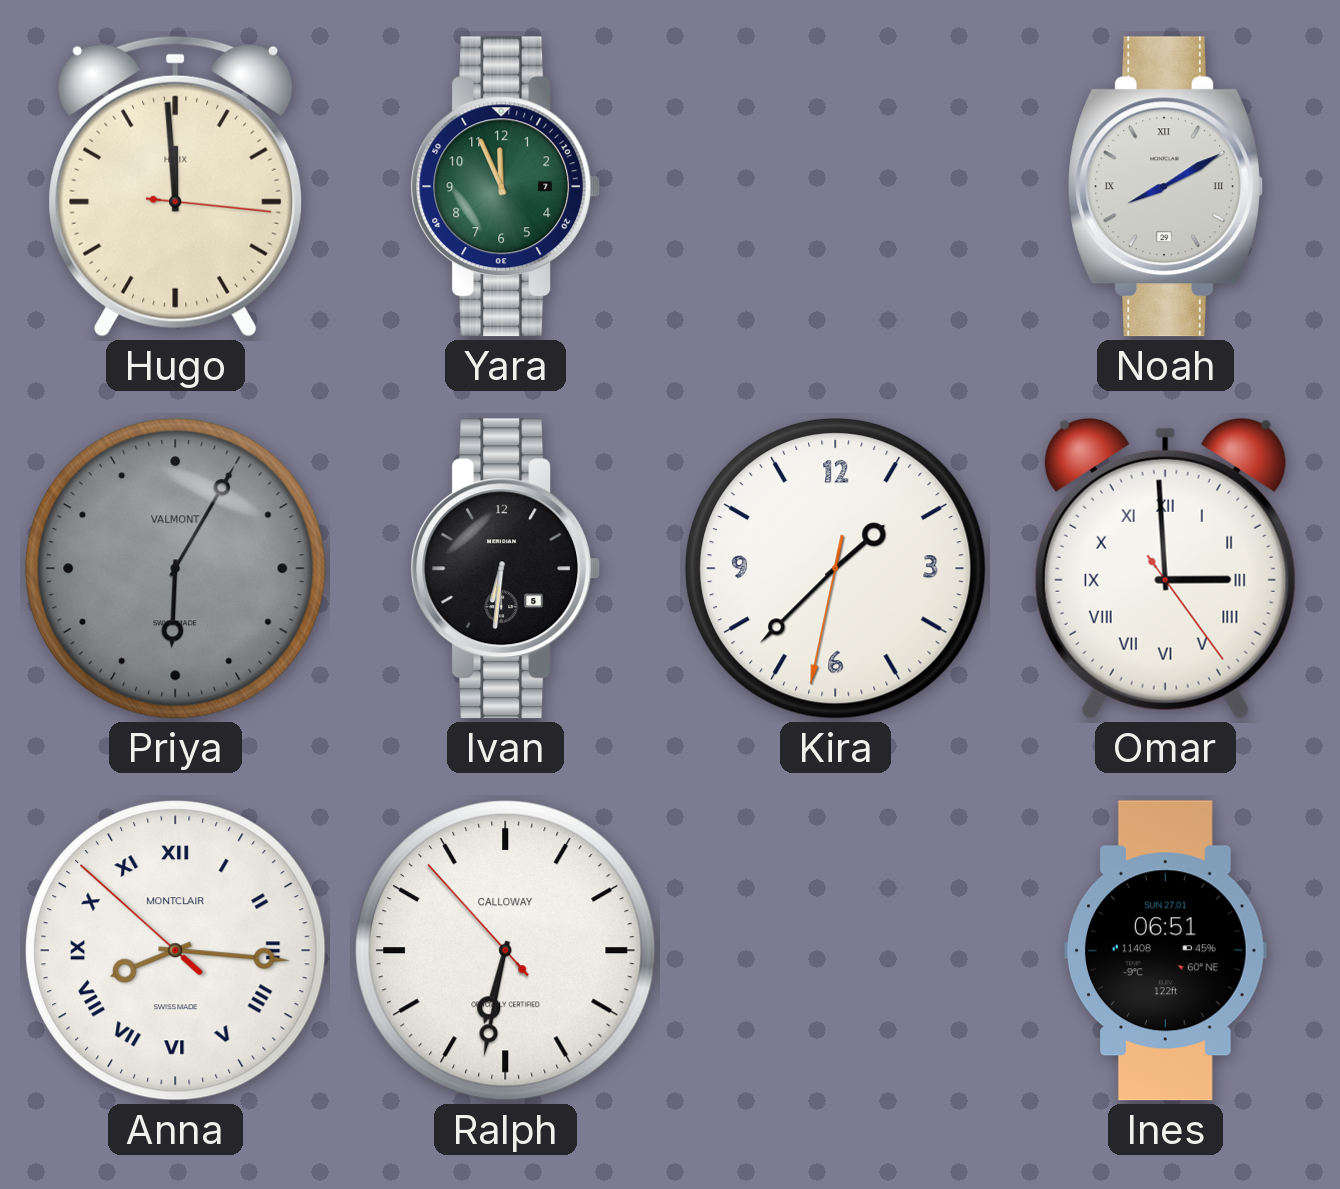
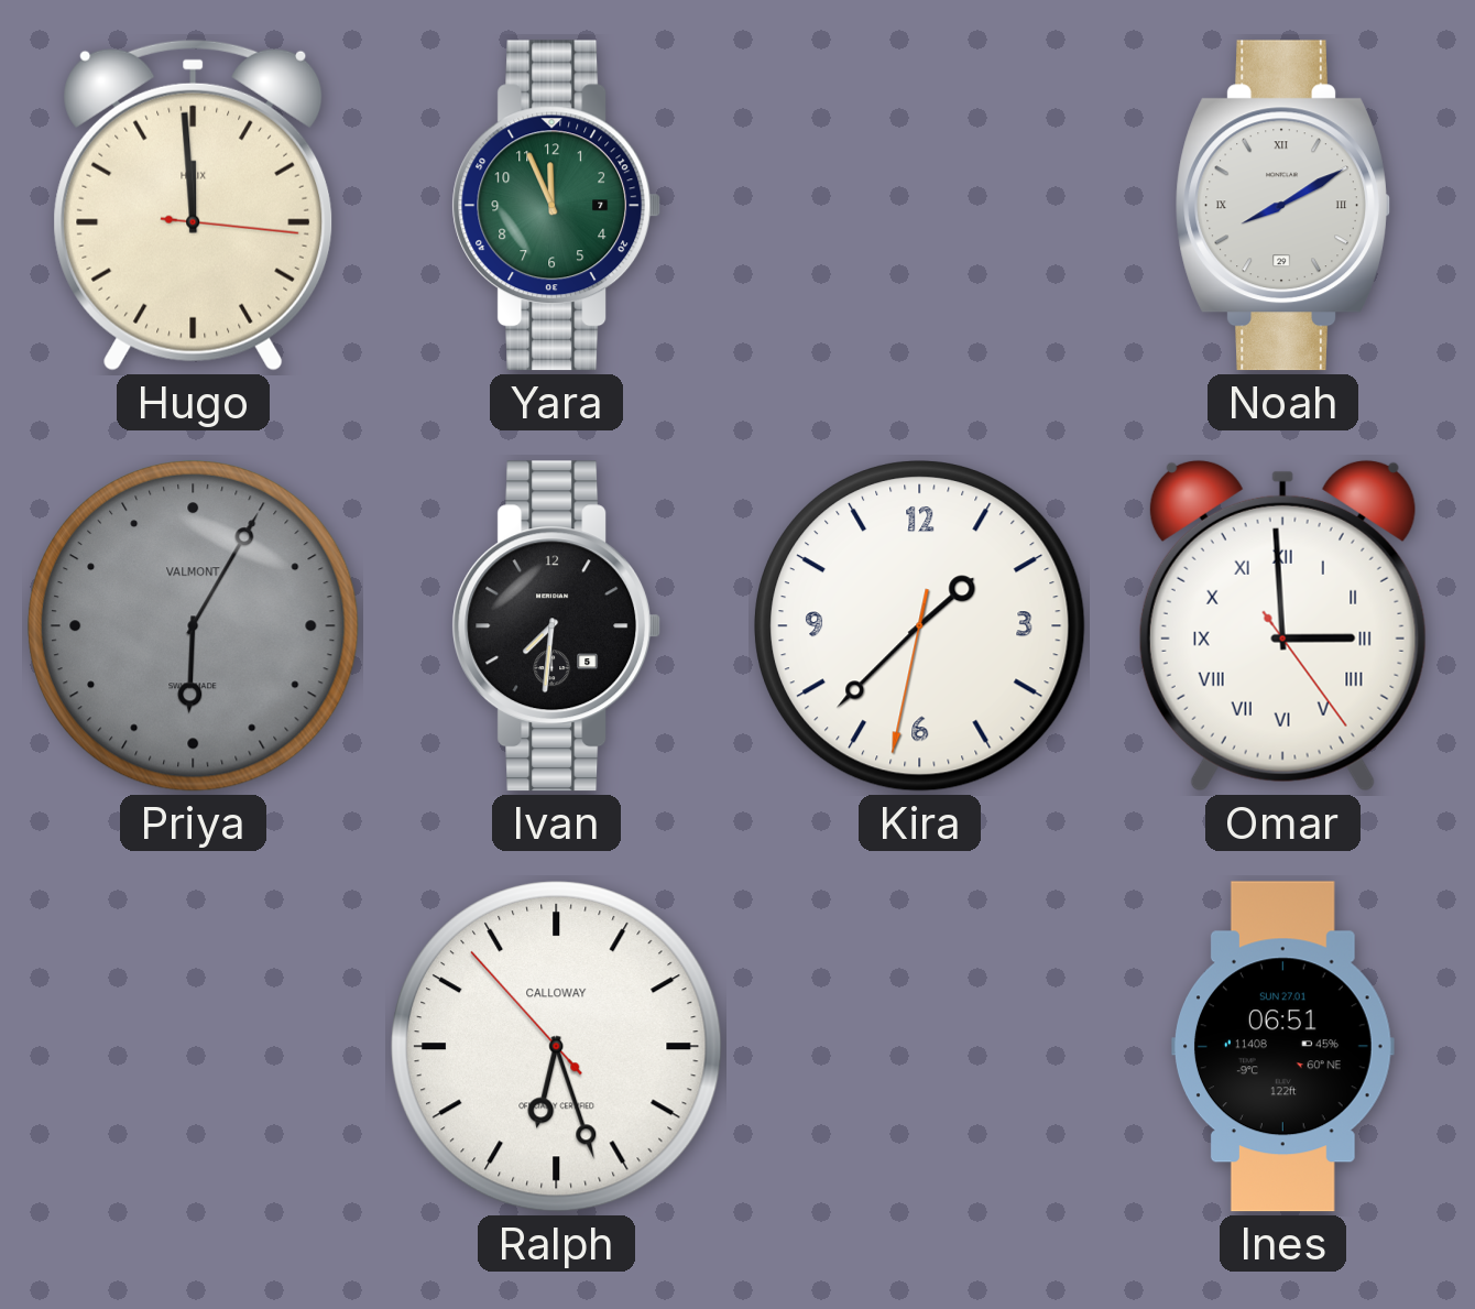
Ivan: 6:31 -> 7:31
Anna: 8:15 -> none
Ralph: 6:31 -> 6:26
